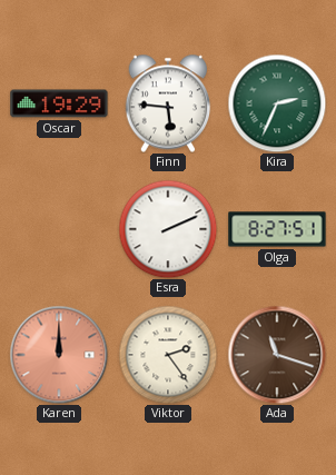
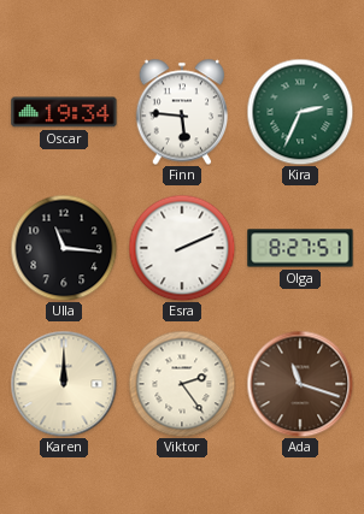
Oscar: 19:29 -> 19:34
Ulla: none -> 11:16
Karen dial: salmon -> cream
